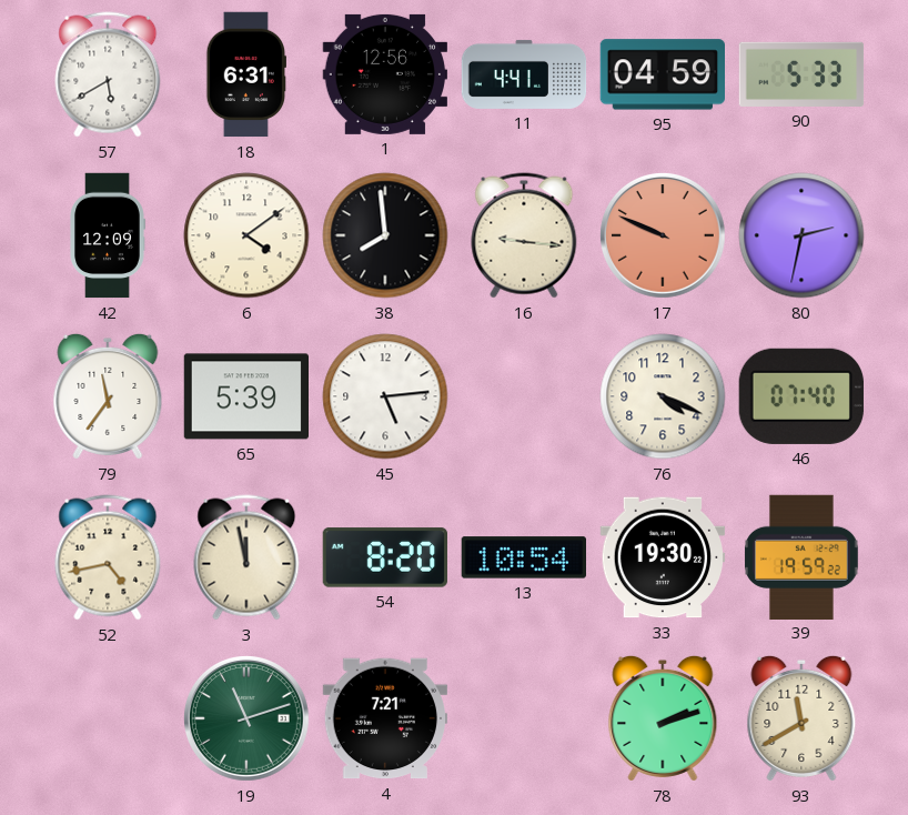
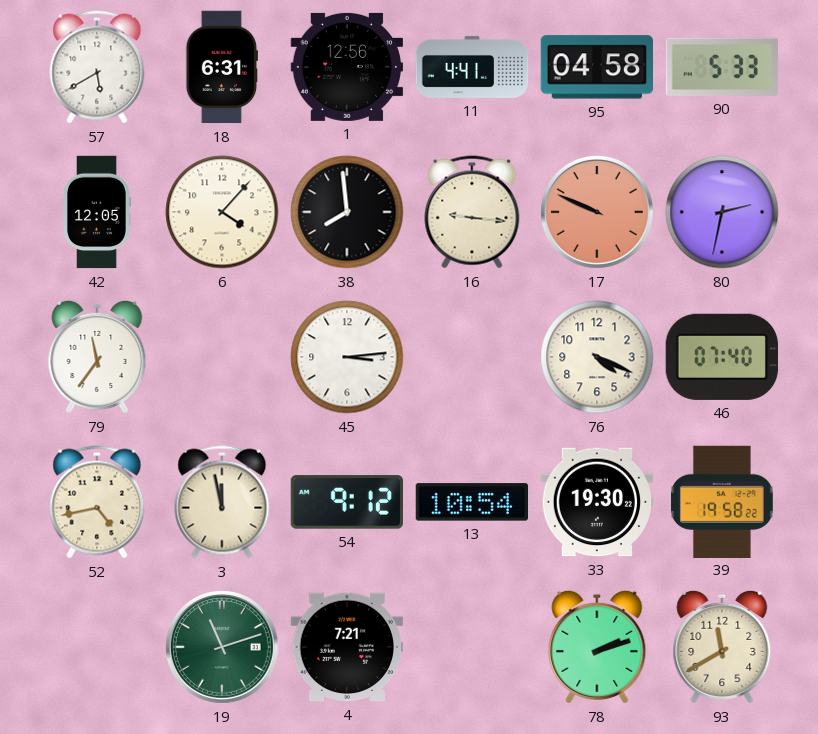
95: 04:59 -> 04:58
42: 12:09 -> 12:05
6: 4:09 -> 4:07
65: 5:39 -> none
45: 5:14 -> 3:14
54: 8:20 -> 9:12
39: 19:59 -> 19:58
